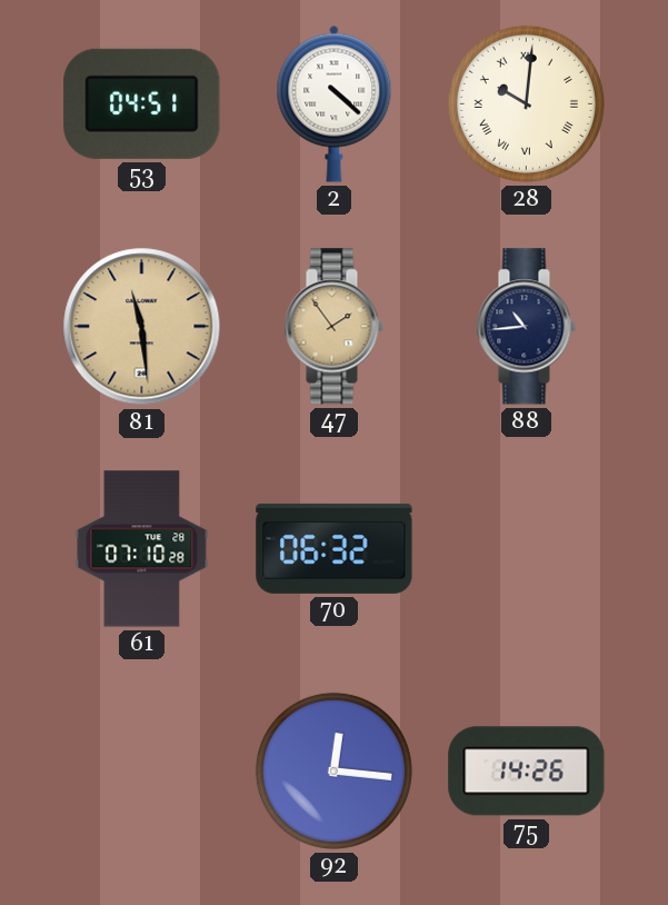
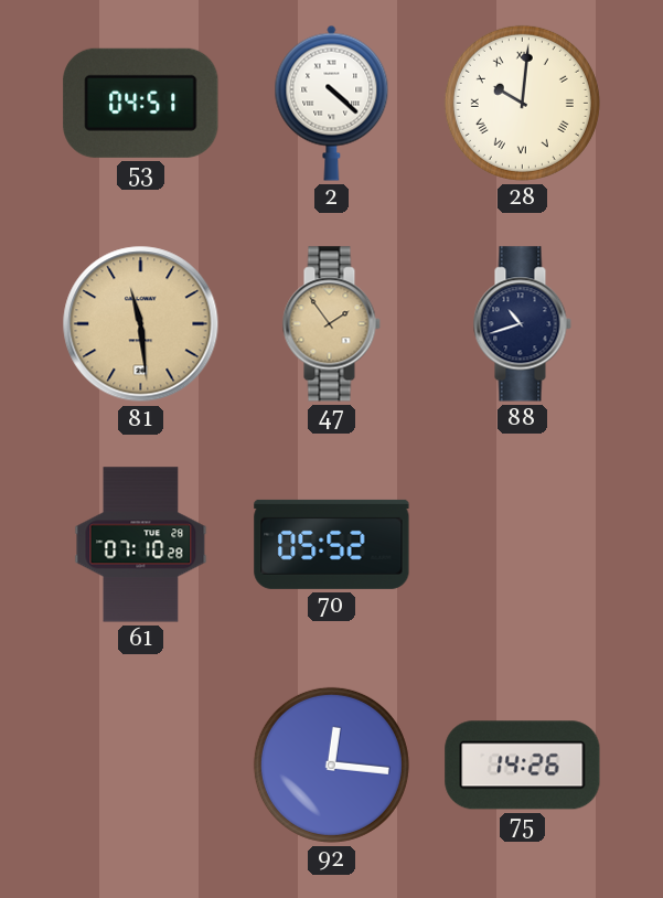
88: 10:44 -> 10:42
70: 06:32 -> 05:52
